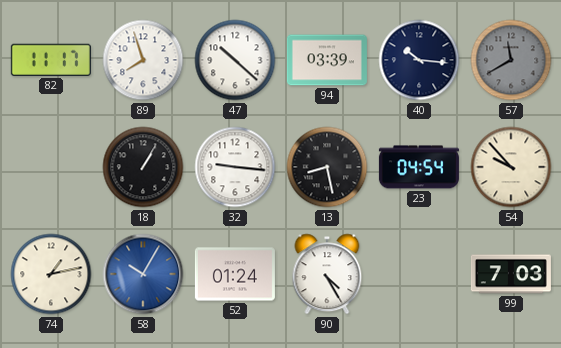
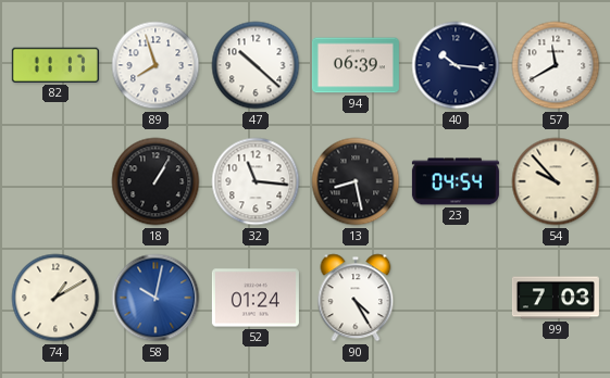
94: 03:39 -> 06:39
57 dial: grey -> white
32: 9:16 -> 11:16
74: 1:13 -> 1:10
58: 10:05 -> 10:02
